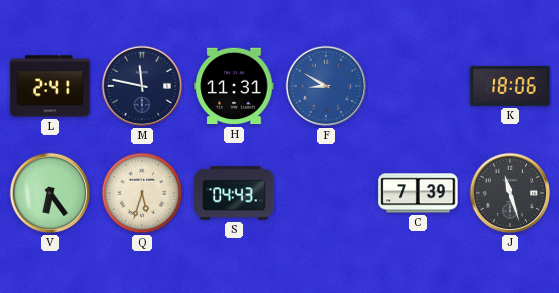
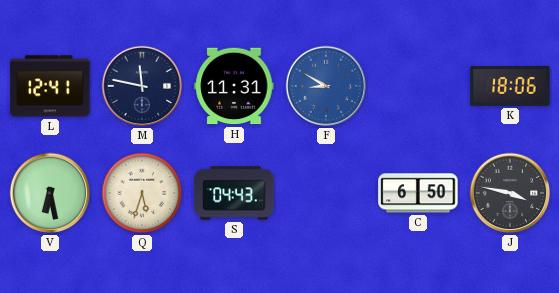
L: 2:41 -> 12:41
V: 6:24 -> 6:28
C: 7:39 -> 6:50
J: 11:27 -> 3:47
